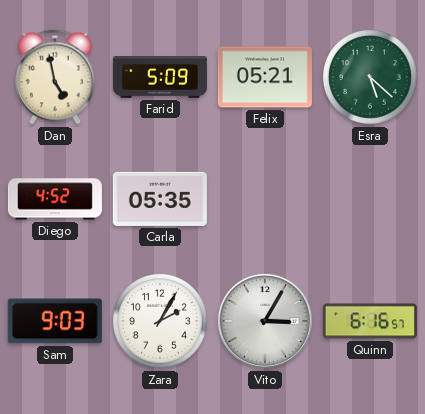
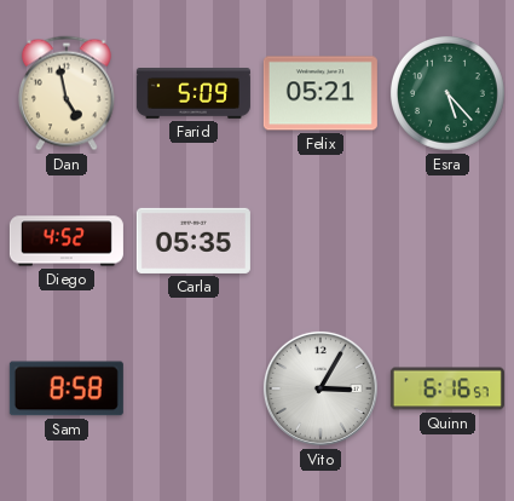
Esra: 5:22 -> 5:23
Sam: 9:03 -> 8:58
Zara: 2:05 -> none
